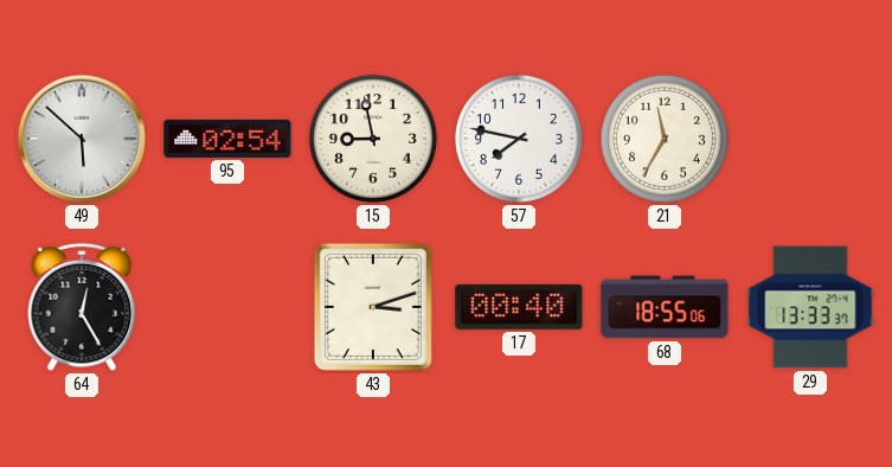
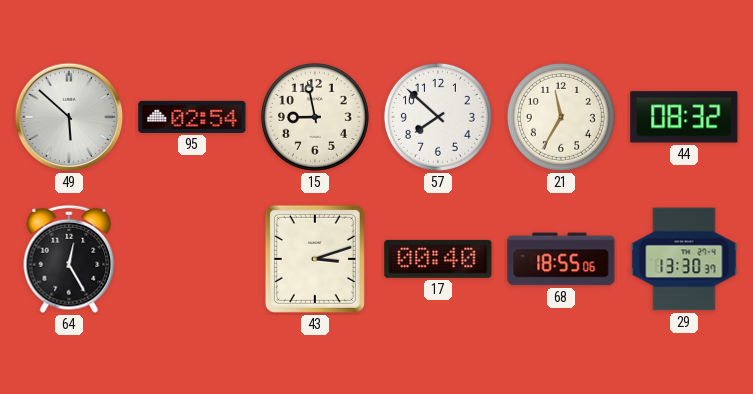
57: 7:47 -> 7:52
44: none -> 08:32
29: 13:33 -> 13:30
